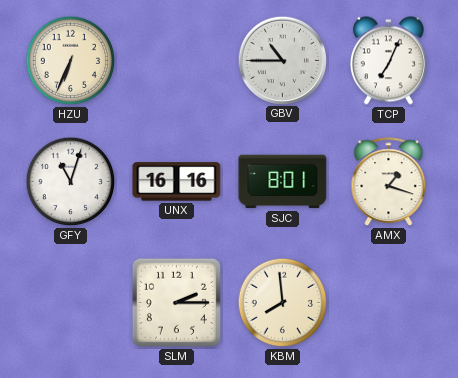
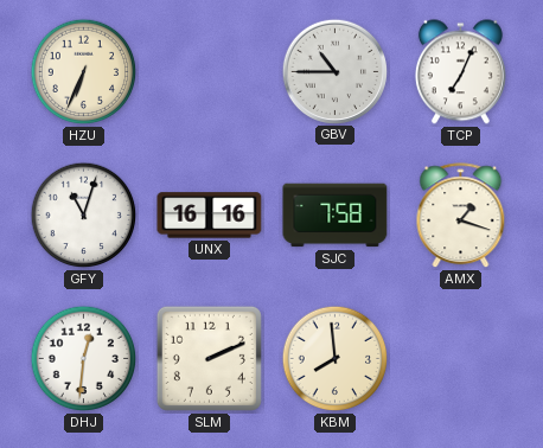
SJC: 8:01 -> 7:58
DHJ: none -> 12:31
SLM: 2:15 -> 2:11
